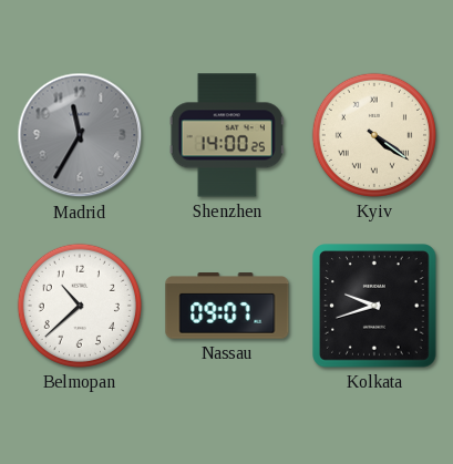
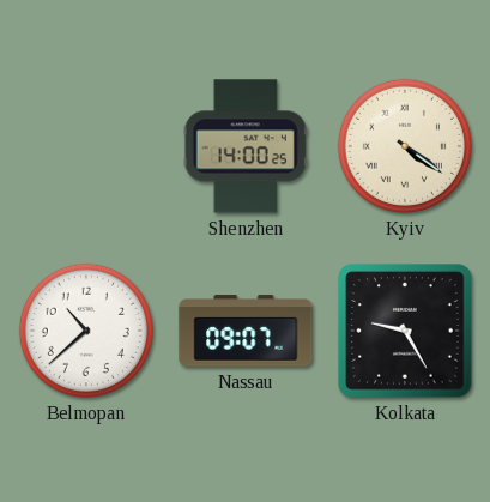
Madrid: 11:35 -> none
Kolkata: 9:42 -> 9:25
